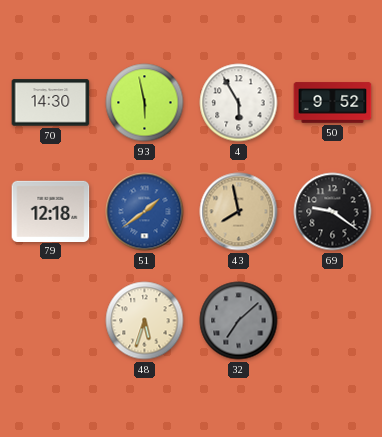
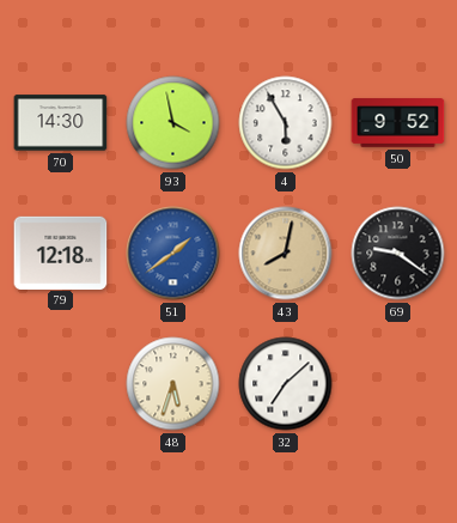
93: 5:58 -> 3:58
43: 7:58 -> 8:02
32 dial: grey -> white
